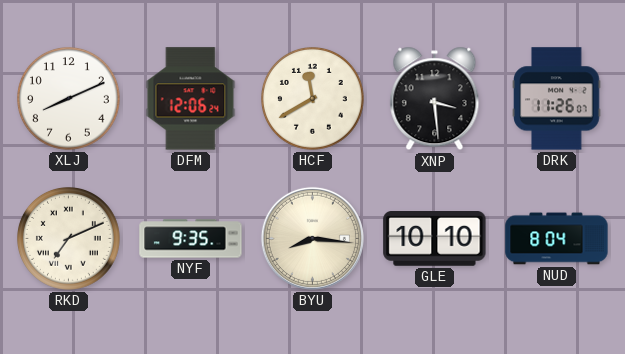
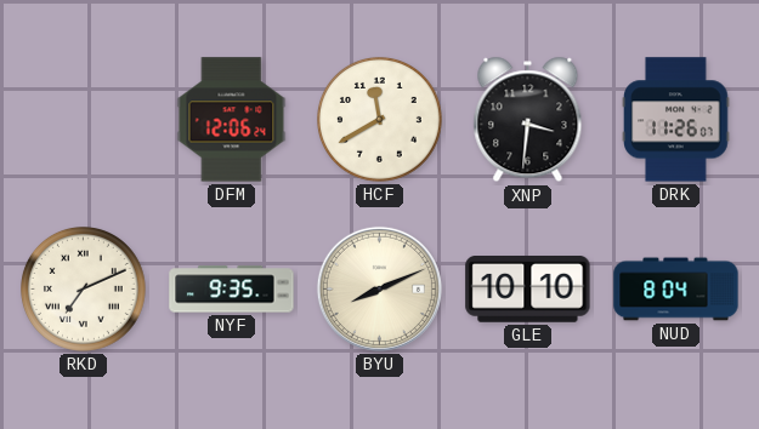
XLJ: 8:11 -> none
XNP: 3:29 -> 3:31
BYU: 8:16 -> 8:11
